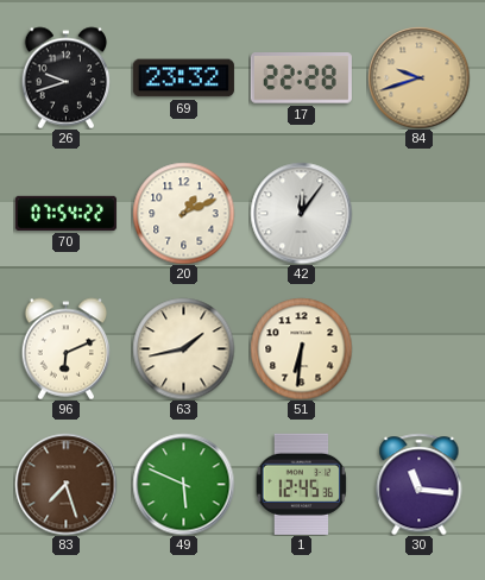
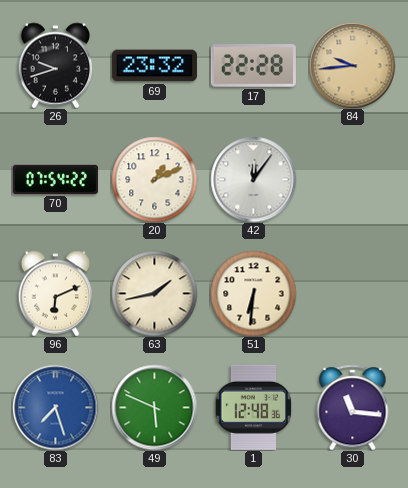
84: 9:42 -> 9:44
83 dial: brown -> blue
1: 12:45 -> 12:48
